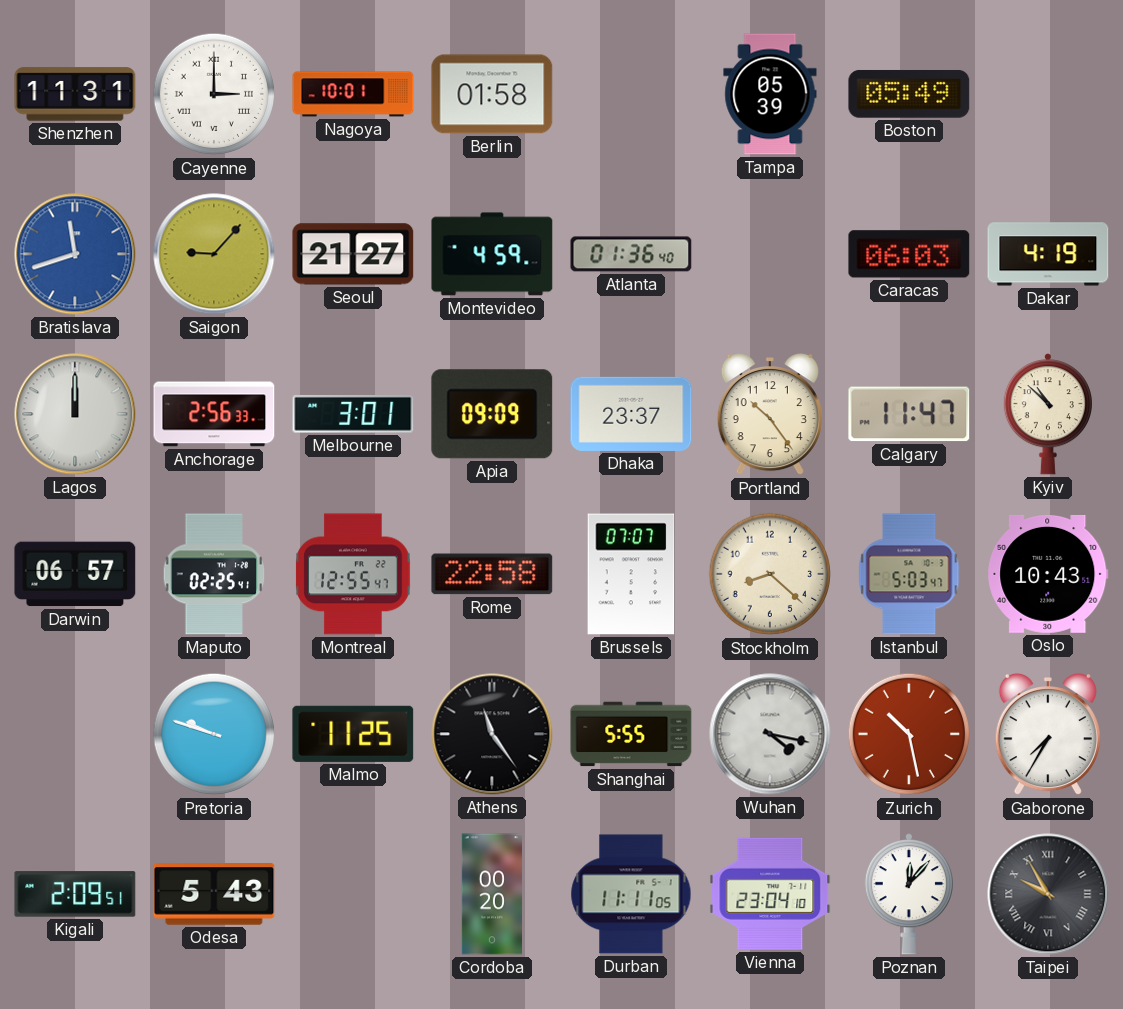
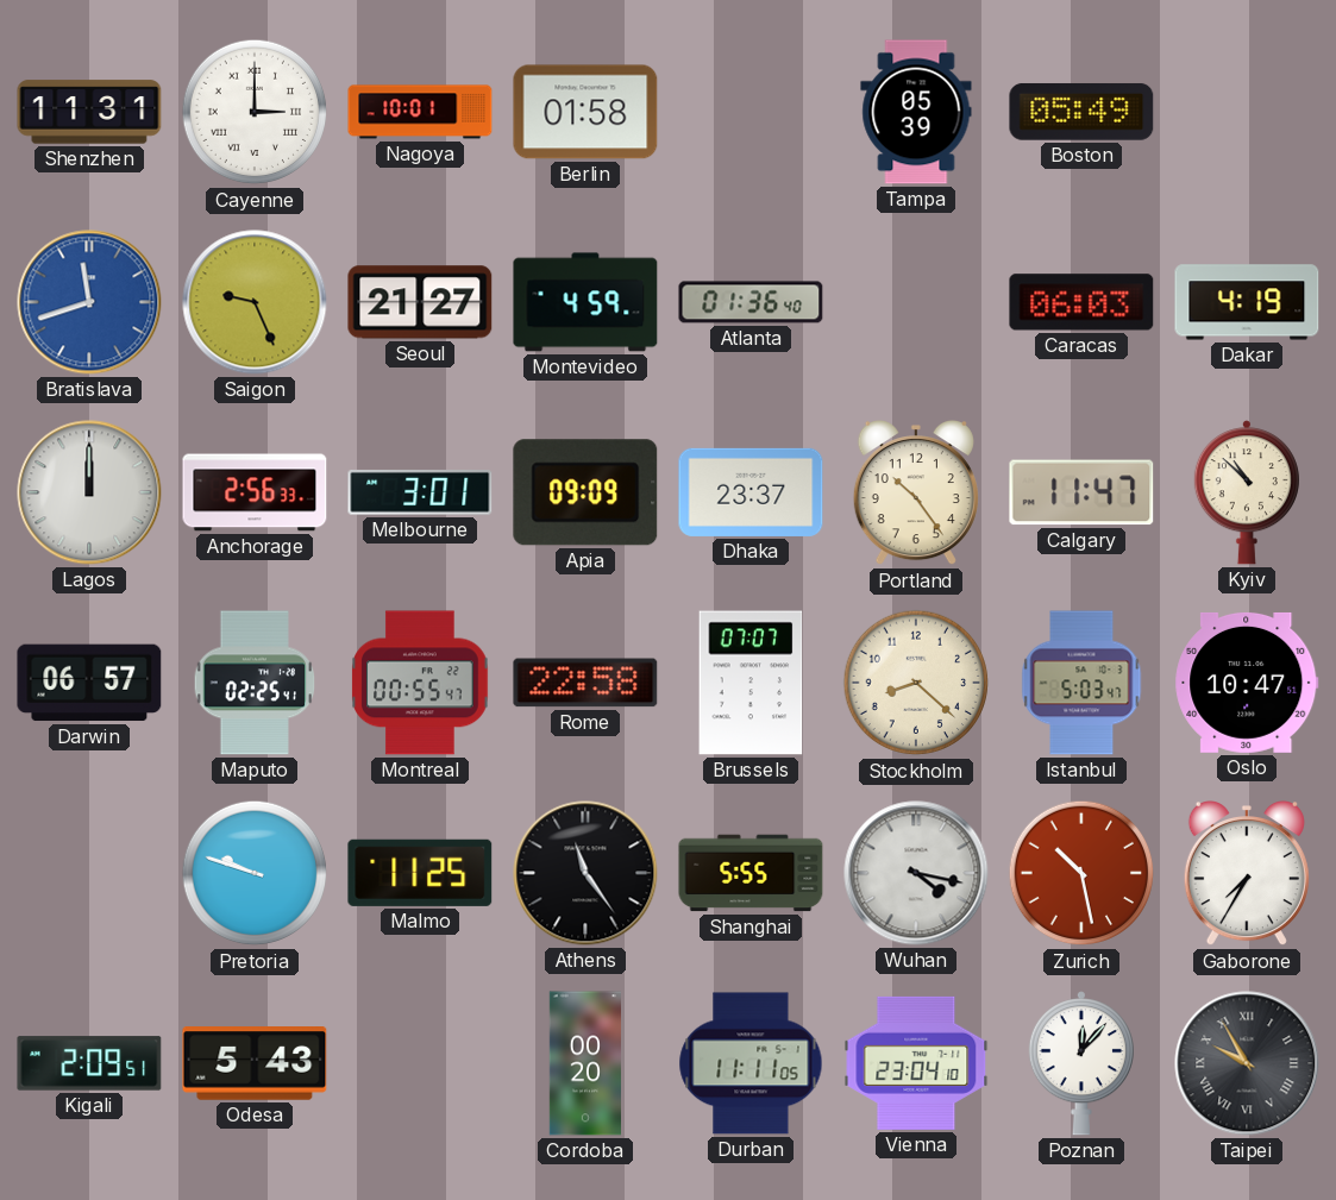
Saigon: 9:07 -> 9:26
Montreal: 12:55 -> 00:55
Oslo: 10:43 -> 10:47
